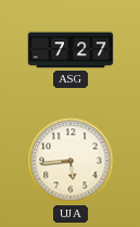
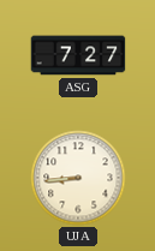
UJA: 5:44 -> 8:44
